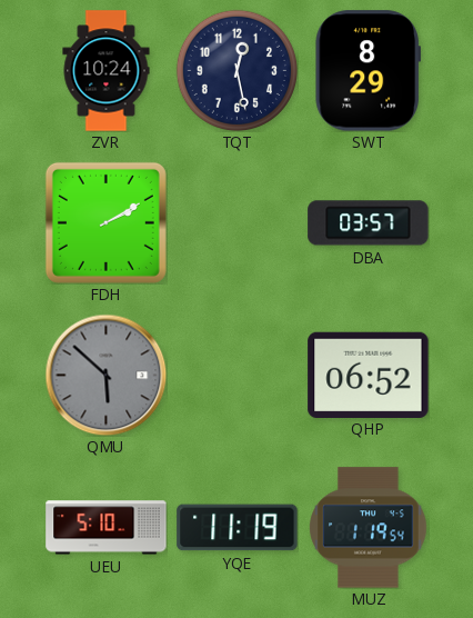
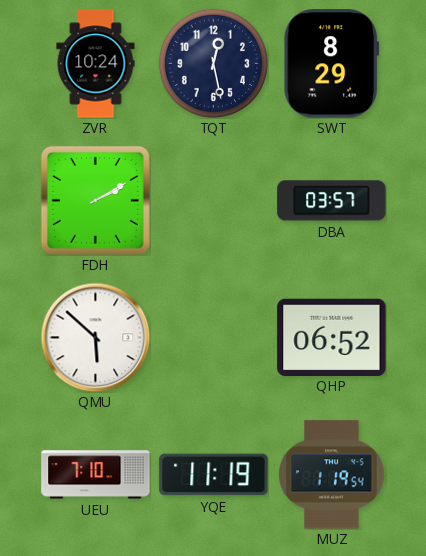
QMU dial: grey -> white
UEU: 5:10 -> 7:10
